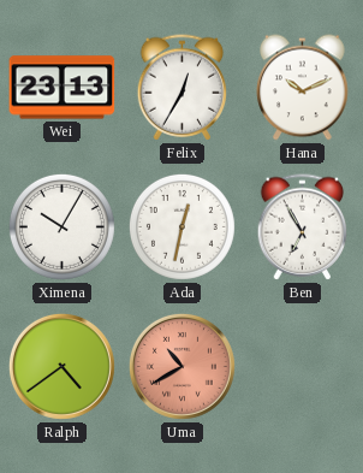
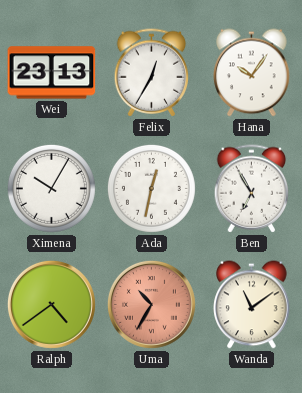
Hana: 10:11 -> 10:06
Uma: 10:40 -> 10:35
Wanda: none -> 11:09
